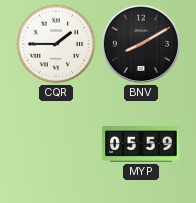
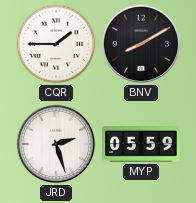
JRD: none -> 2:27
